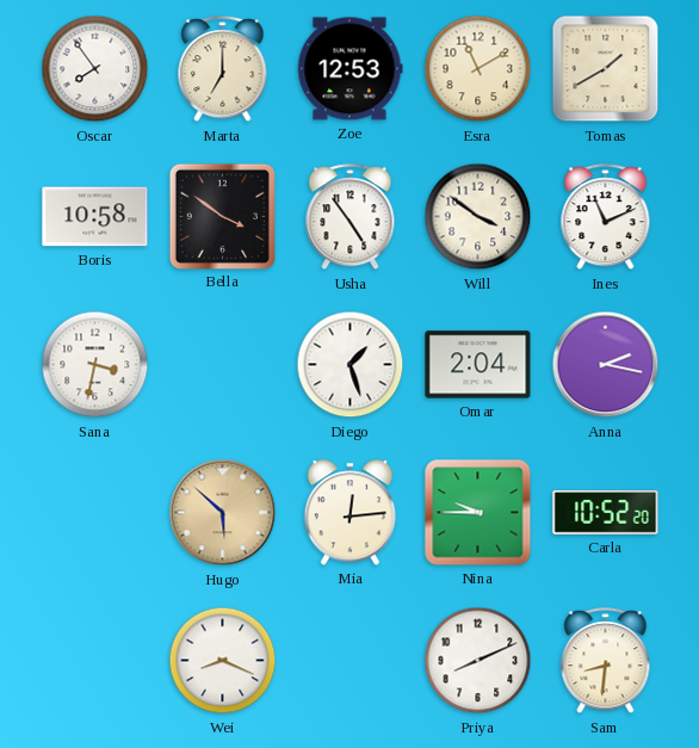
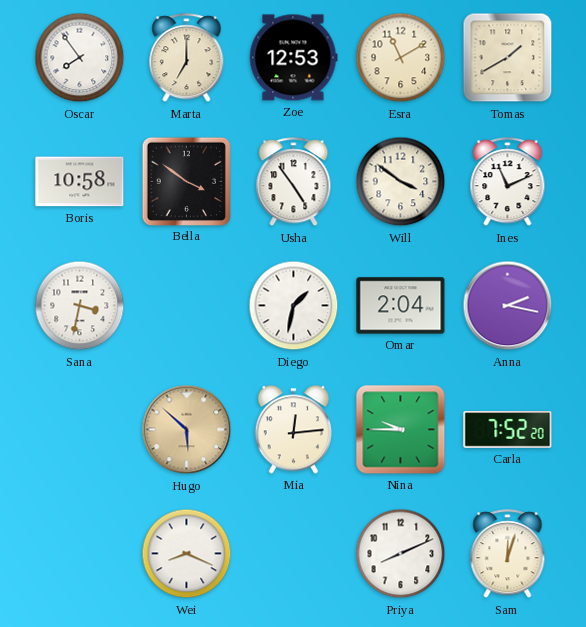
Diego: 1:27 -> 1:32
Carla: 10:52 -> 7:52
Sam: 8:31 -> 12:03
